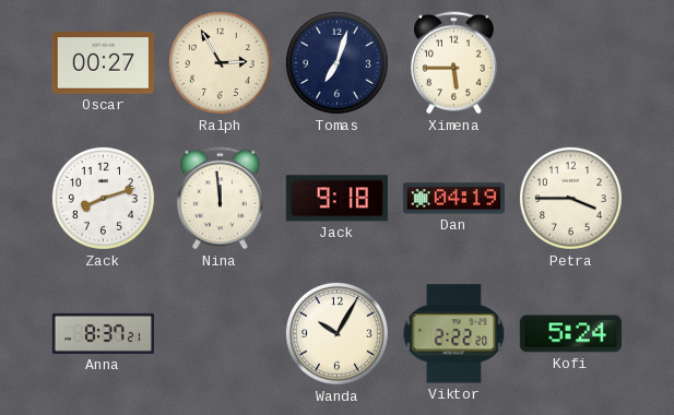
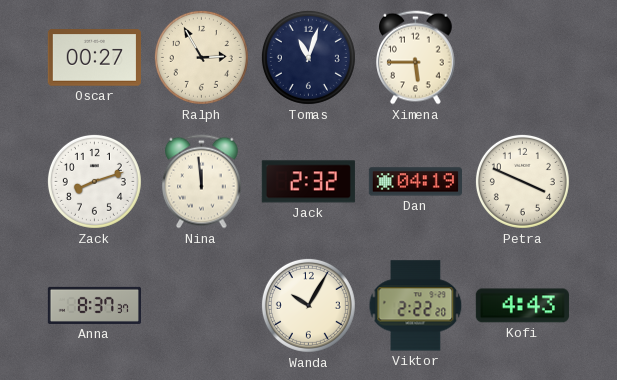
Tomas: 7:03 -> 11:03
Jack: 9:18 -> 2:32
Petra: 3:45 -> 3:49
Anna: 8:37:21 -> 8:37:37
Kofi: 5:24 -> 4:43
